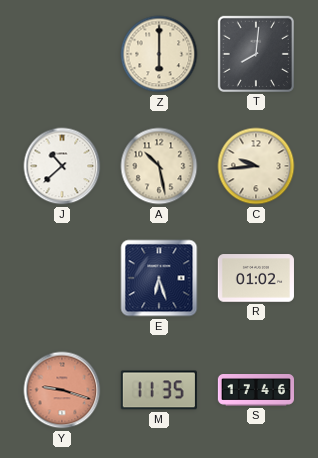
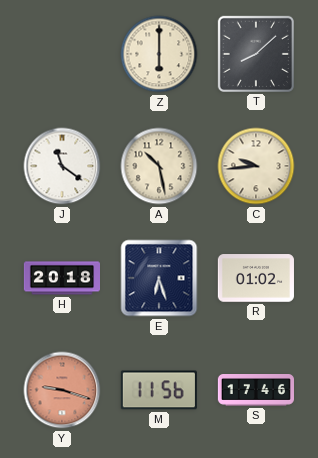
T: 8:01 -> 8:08
J: 10:38 -> 11:21
H: none -> 20:18
M: 11:35 -> 11:56
